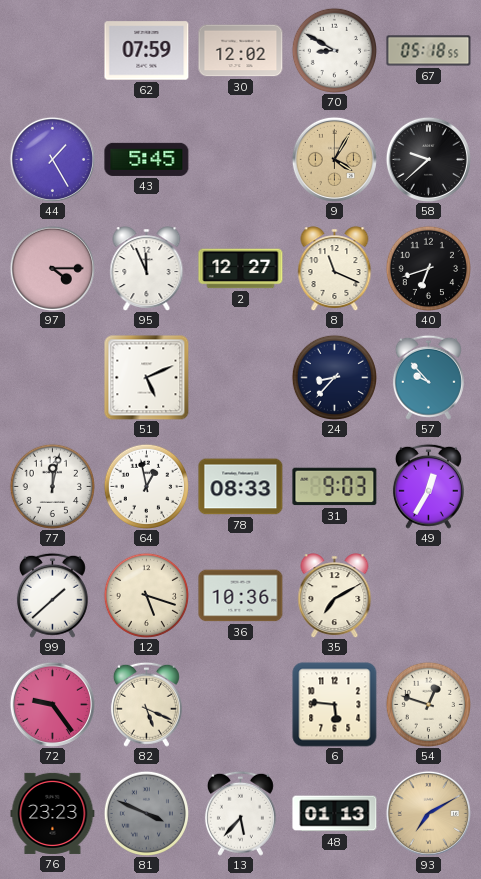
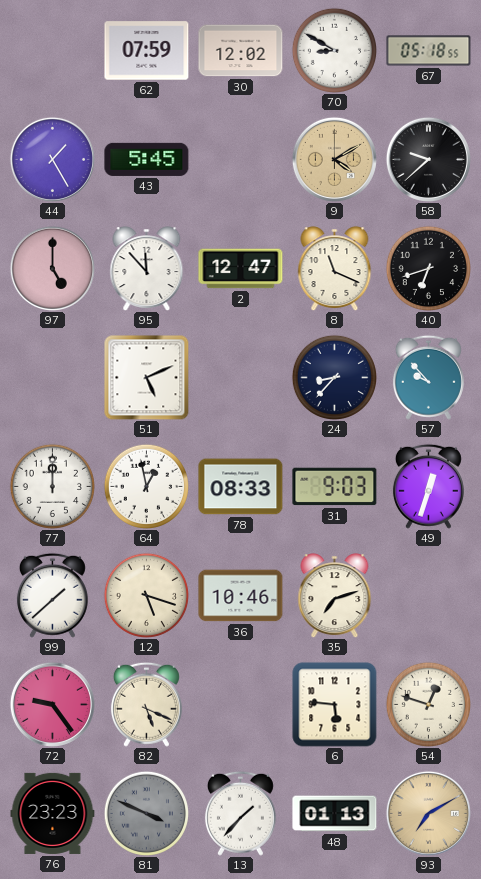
9: 4:05 -> 4:10
97: 4:15 -> 5:00
95: 11:56 -> 11:53
2: 12:27 -> 12:47
77: 12:02 -> 12:00
49: 12:35 -> 12:33
36: 10:36 -> 10:46
35: 7:10 -> 7:12
13: 5:37 -> 1:37
